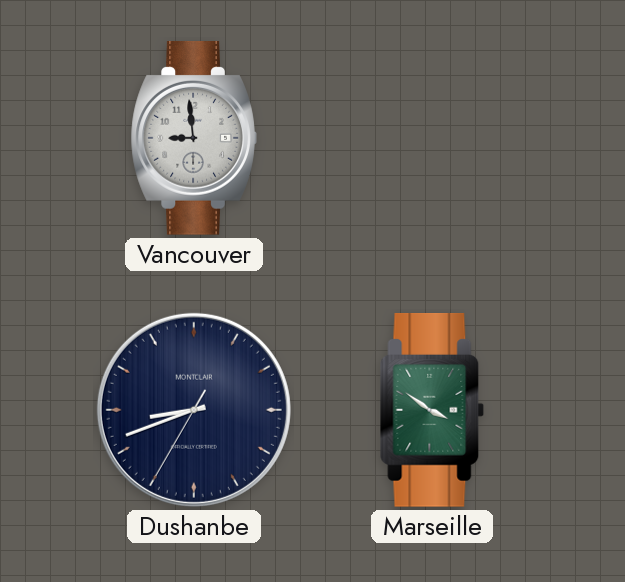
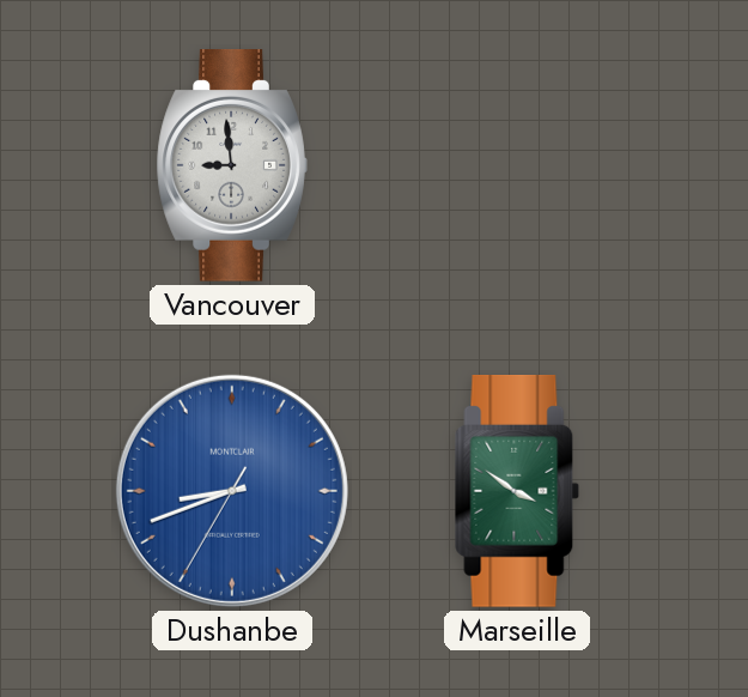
Dushanbe dial: navy -> blue
